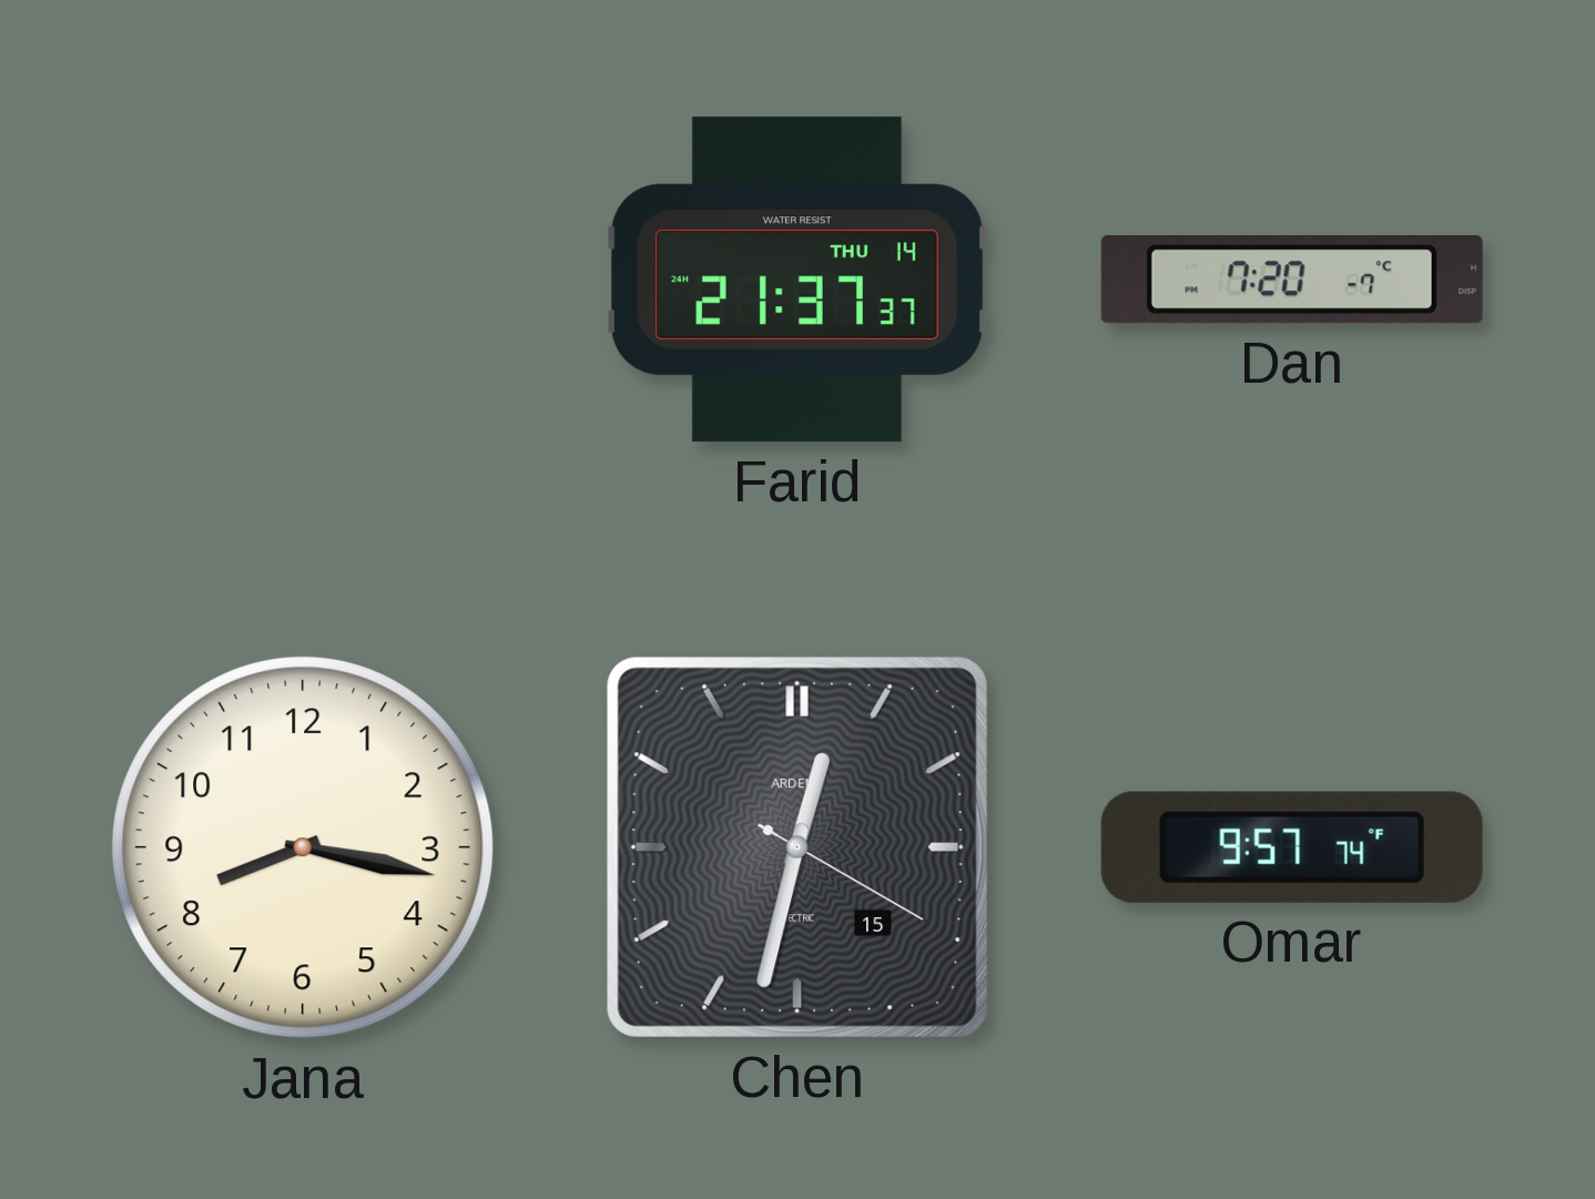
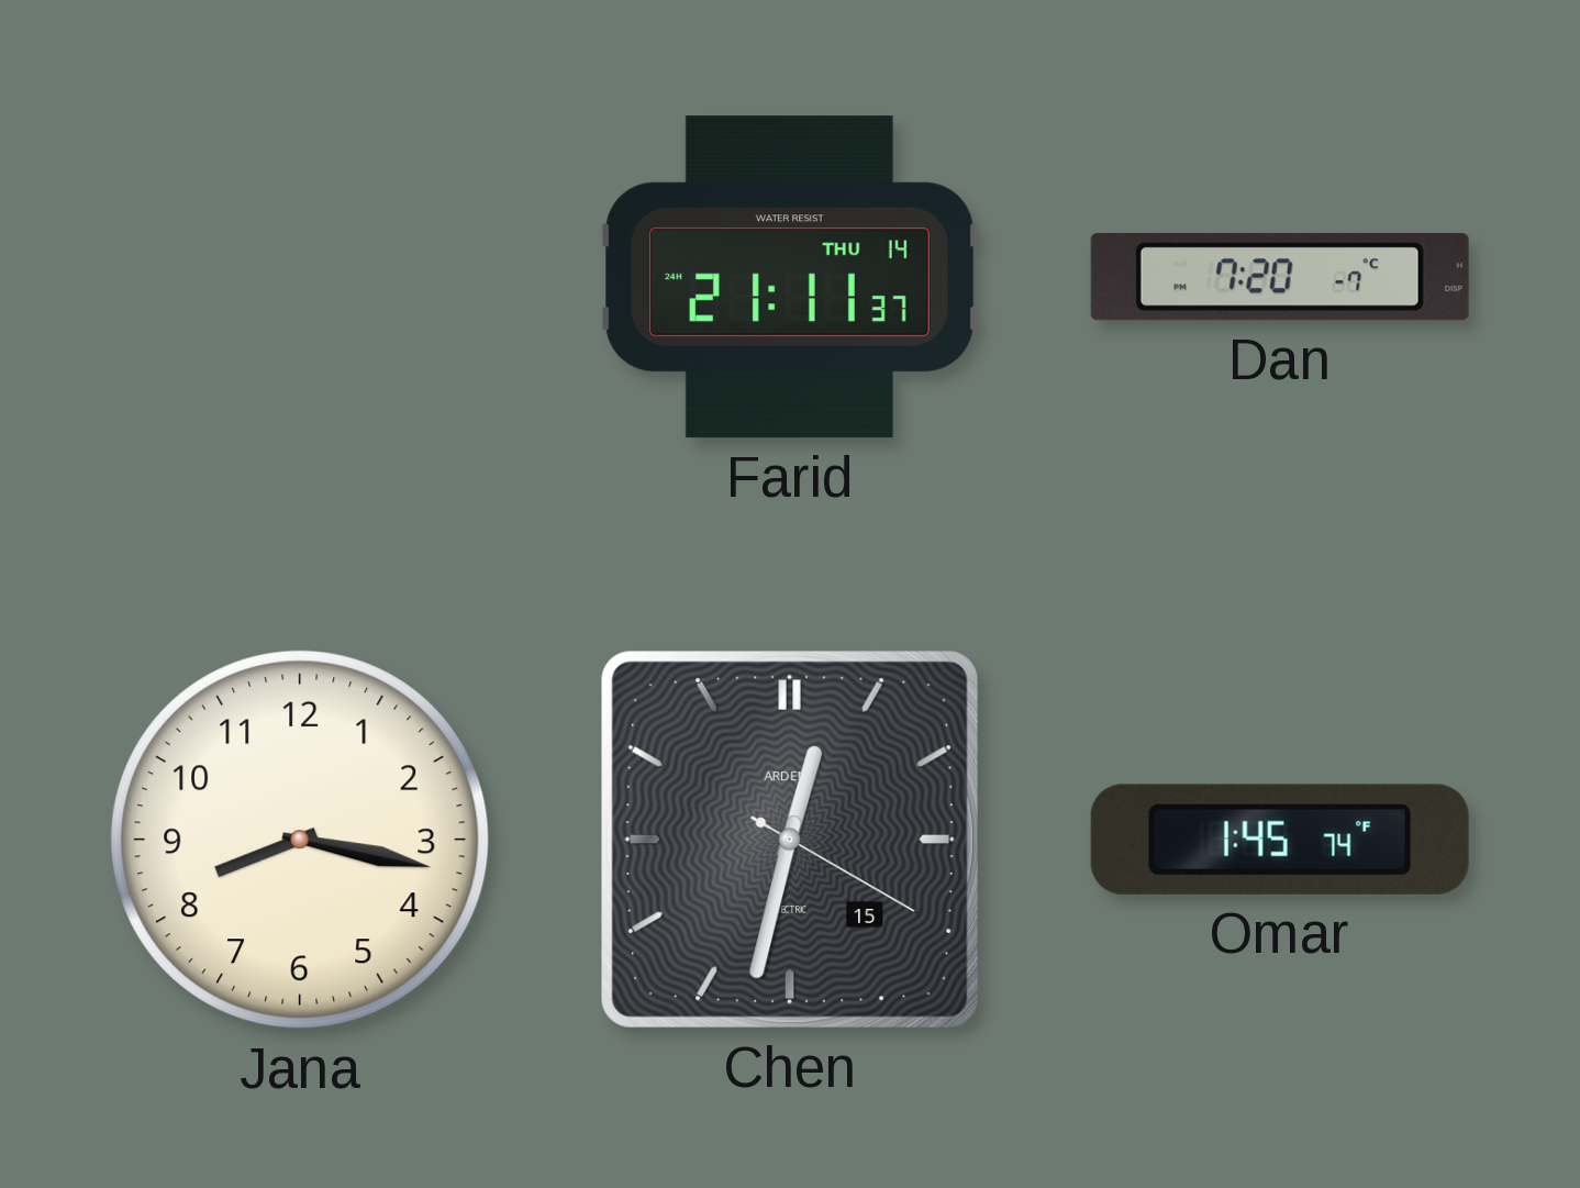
Farid: 21:37 -> 21:11
Omar: 9:57 -> 1:45
